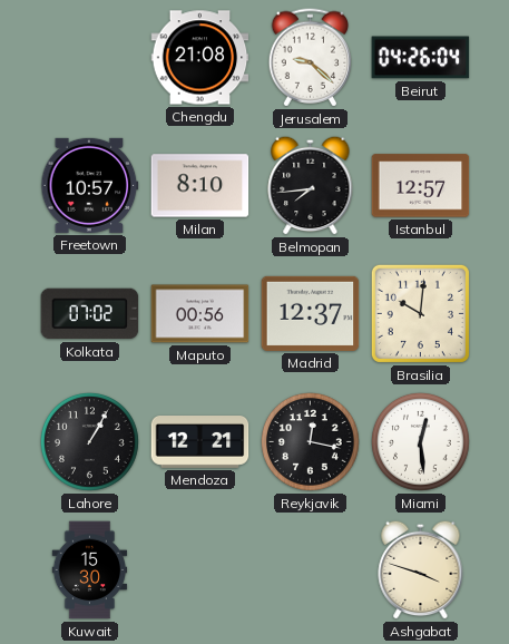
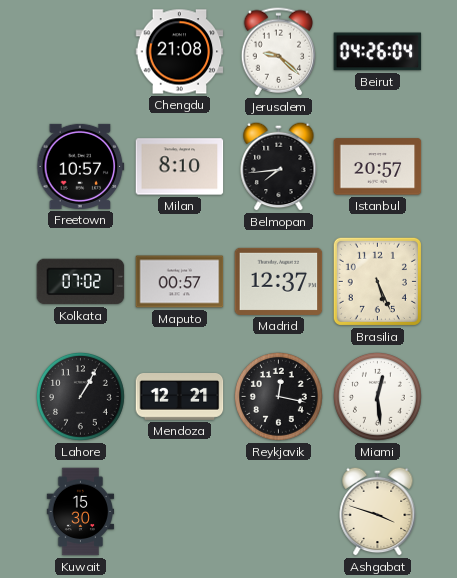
Istanbul: 12:57 -> 20:57
Maputo: 00:56 -> 00:57
Brasilia: 10:01 -> 5:26
